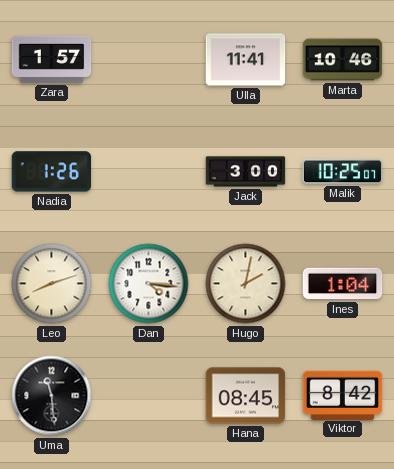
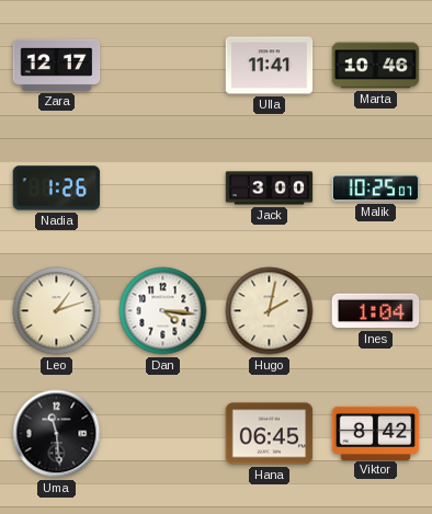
Zara: 1:57 -> 12:17
Leo: 8:12 -> 1:12
Hana: 08:45 -> 06:45
